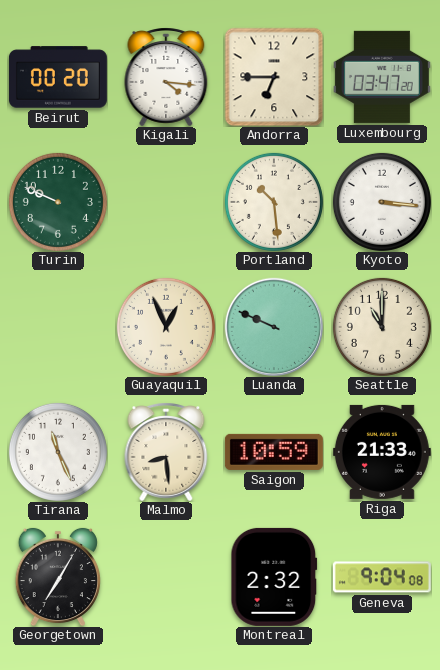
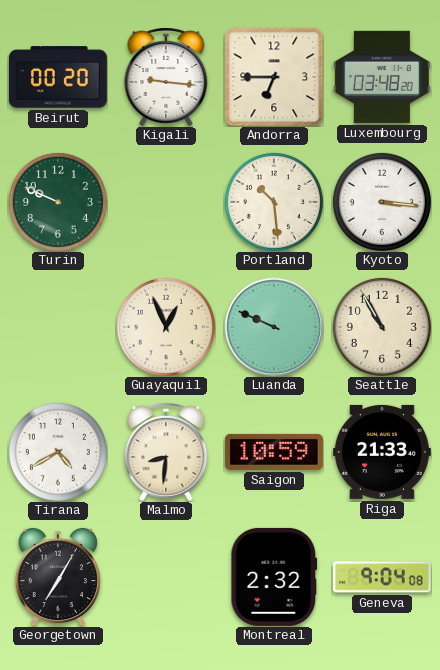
Kigali: 4:16 -> 9:16
Luxembourg: 03:47 -> 03:48
Seattle: 11:00 -> 10:55
Tirana: 11:26 -> 4:40
Malmo: 8:29 -> 8:31
